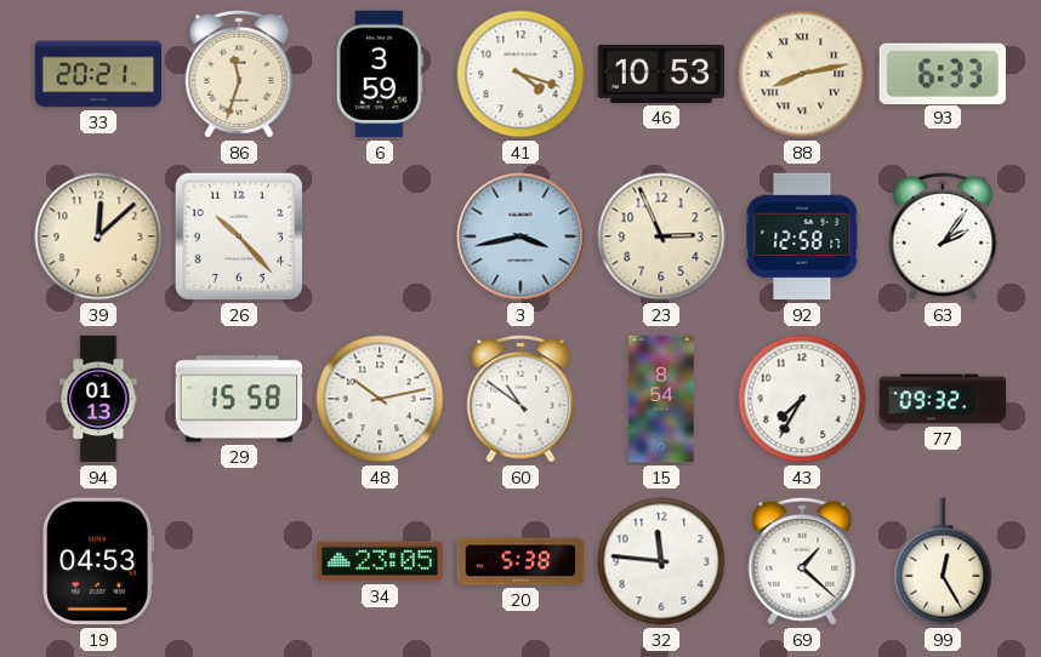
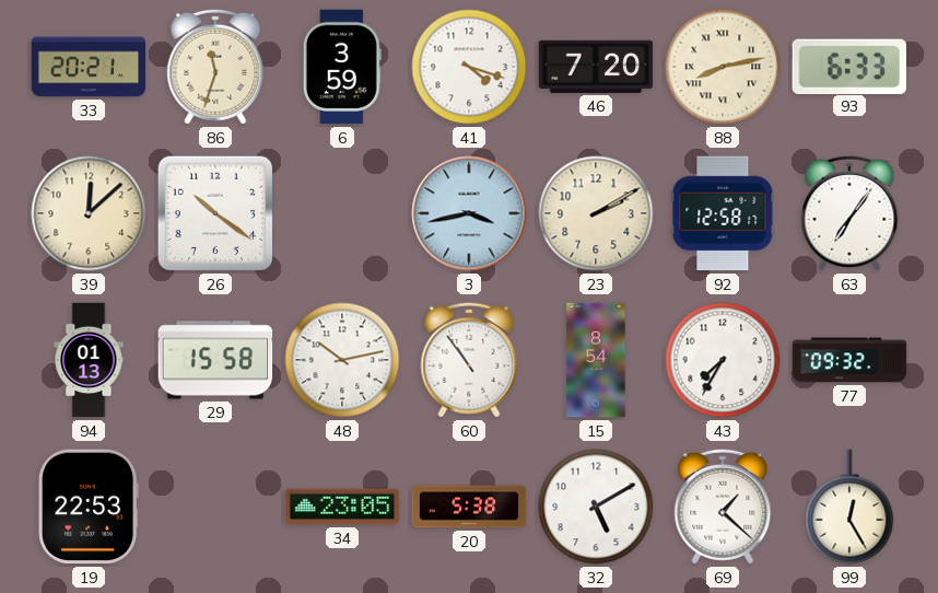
46: 10:53 -> 7:20
26: 10:23 -> 10:21
23: 2:56 -> 2:10
63: 2:06 -> 7:06
60: 10:51 -> 10:54
19: 04:53 -> 22:53
32: 11:46 -> 5:10
